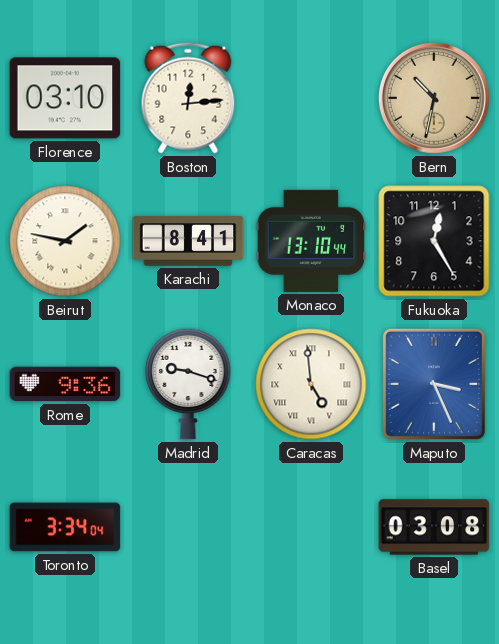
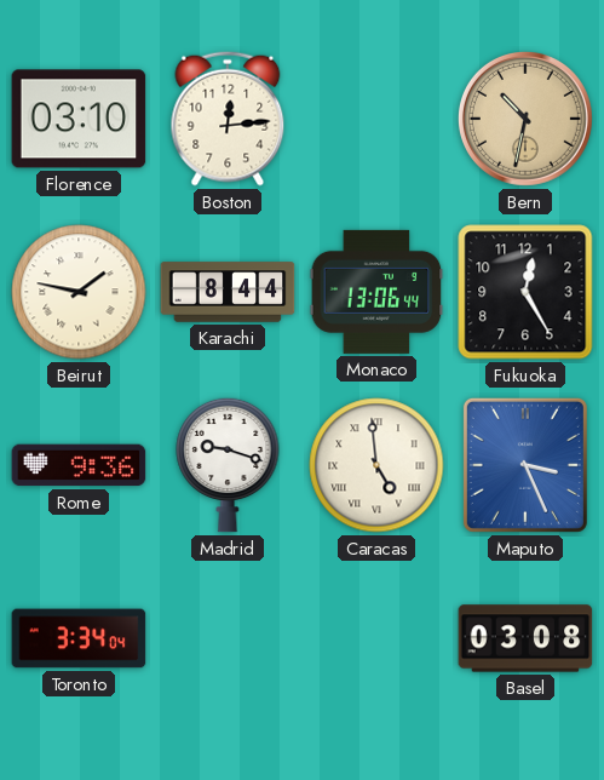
Karachi: 8:41 -> 8:44
Monaco: 13:10 -> 13:06
